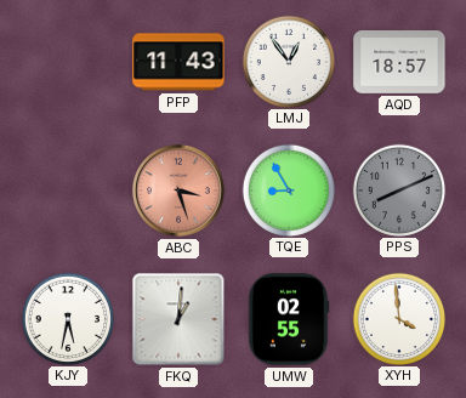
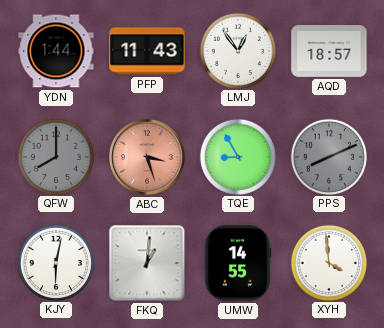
YDN: none -> 1:44
QFW: none -> 8:00
KJY: 5:32 -> 6:02
UMW: 02:55 -> 14:55
